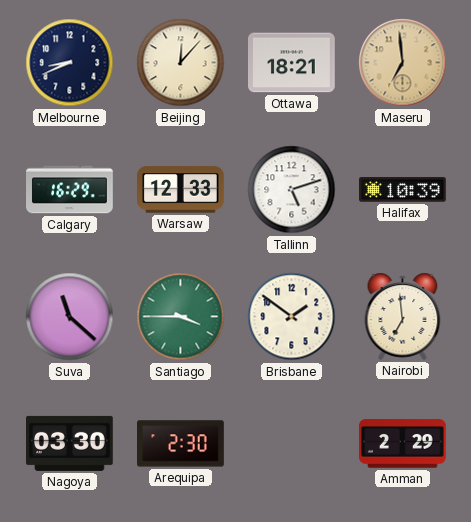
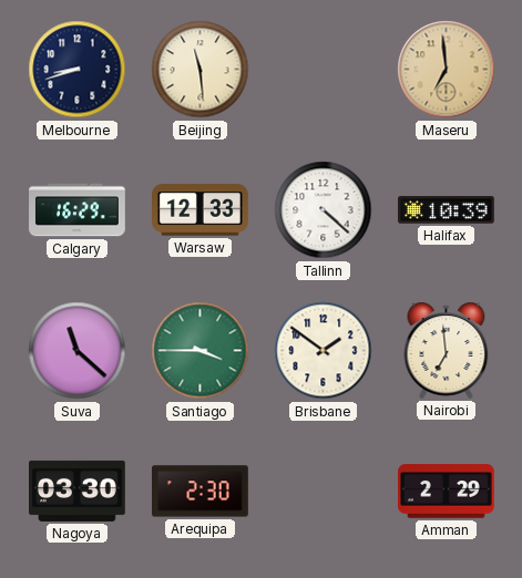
Melbourne: 8:41 -> 8:42
Beijing: 12:07 -> 11:29
Ottawa: 18:21 -> none
Tallinn: 5:12 -> 4:22
